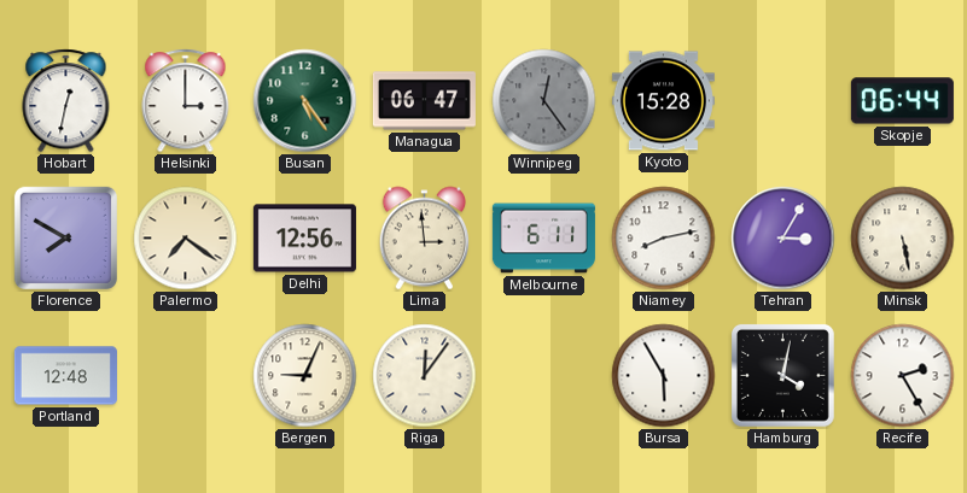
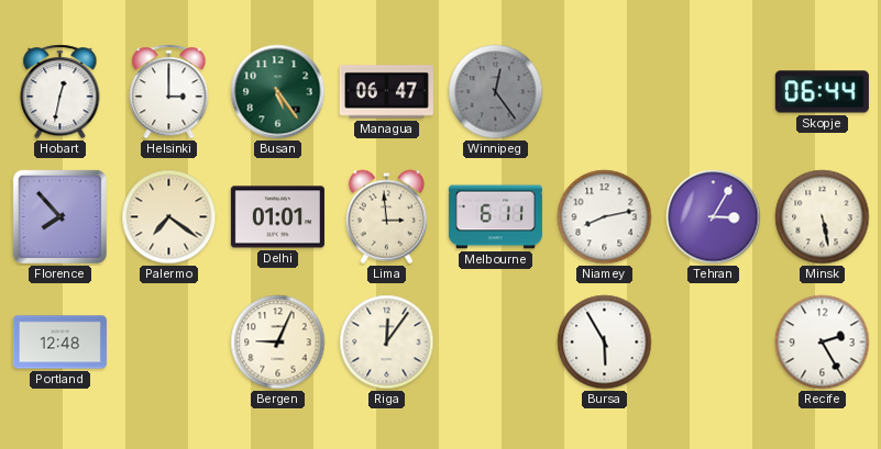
Kyoto: 15:28 -> none
Florence: 7:50 -> 7:53
Delhi: 12:56 -> 01:01
Hamburg: 4:02 -> none
